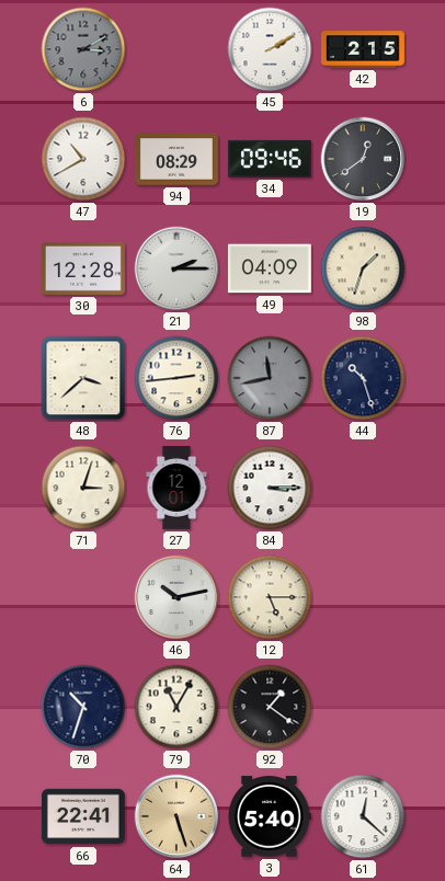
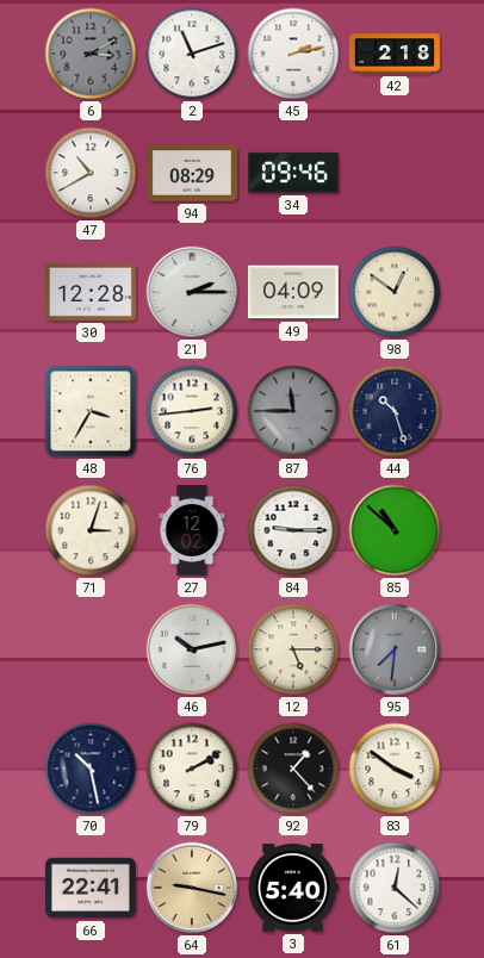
2: none -> 11:12
45: 2:10 -> 2:13
42: 2:15 -> 2:18
19: 12:39 -> none
98: 1:33 -> 12:51
48: 3:38 -> 3:35
87: 11:43 -> 11:45
27: 12:01 -> 12:02
84: 3:15 -> 9:15
85: none -> 10:52
95: none -> 7:31
70: 10:33 -> 10:28
79: 11:05 -> 2:10
92: 1:21 -> 1:23
83: none -> 3:51
64: 5:27 -> 9:17
